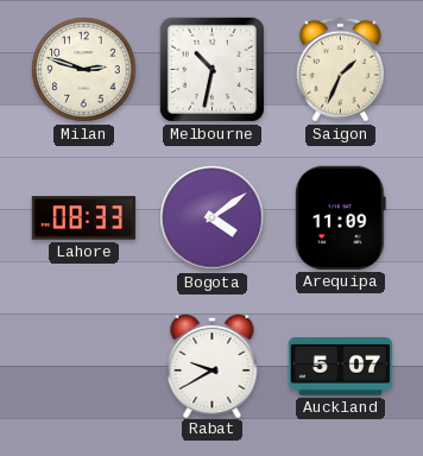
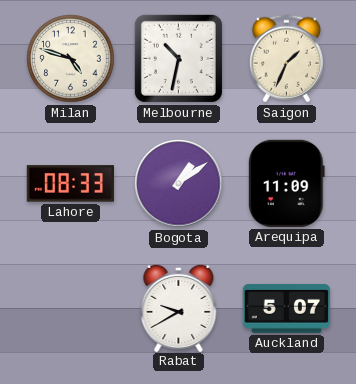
Milan: 2:48 -> 4:48
Bogota: 4:09 -> 1:09
